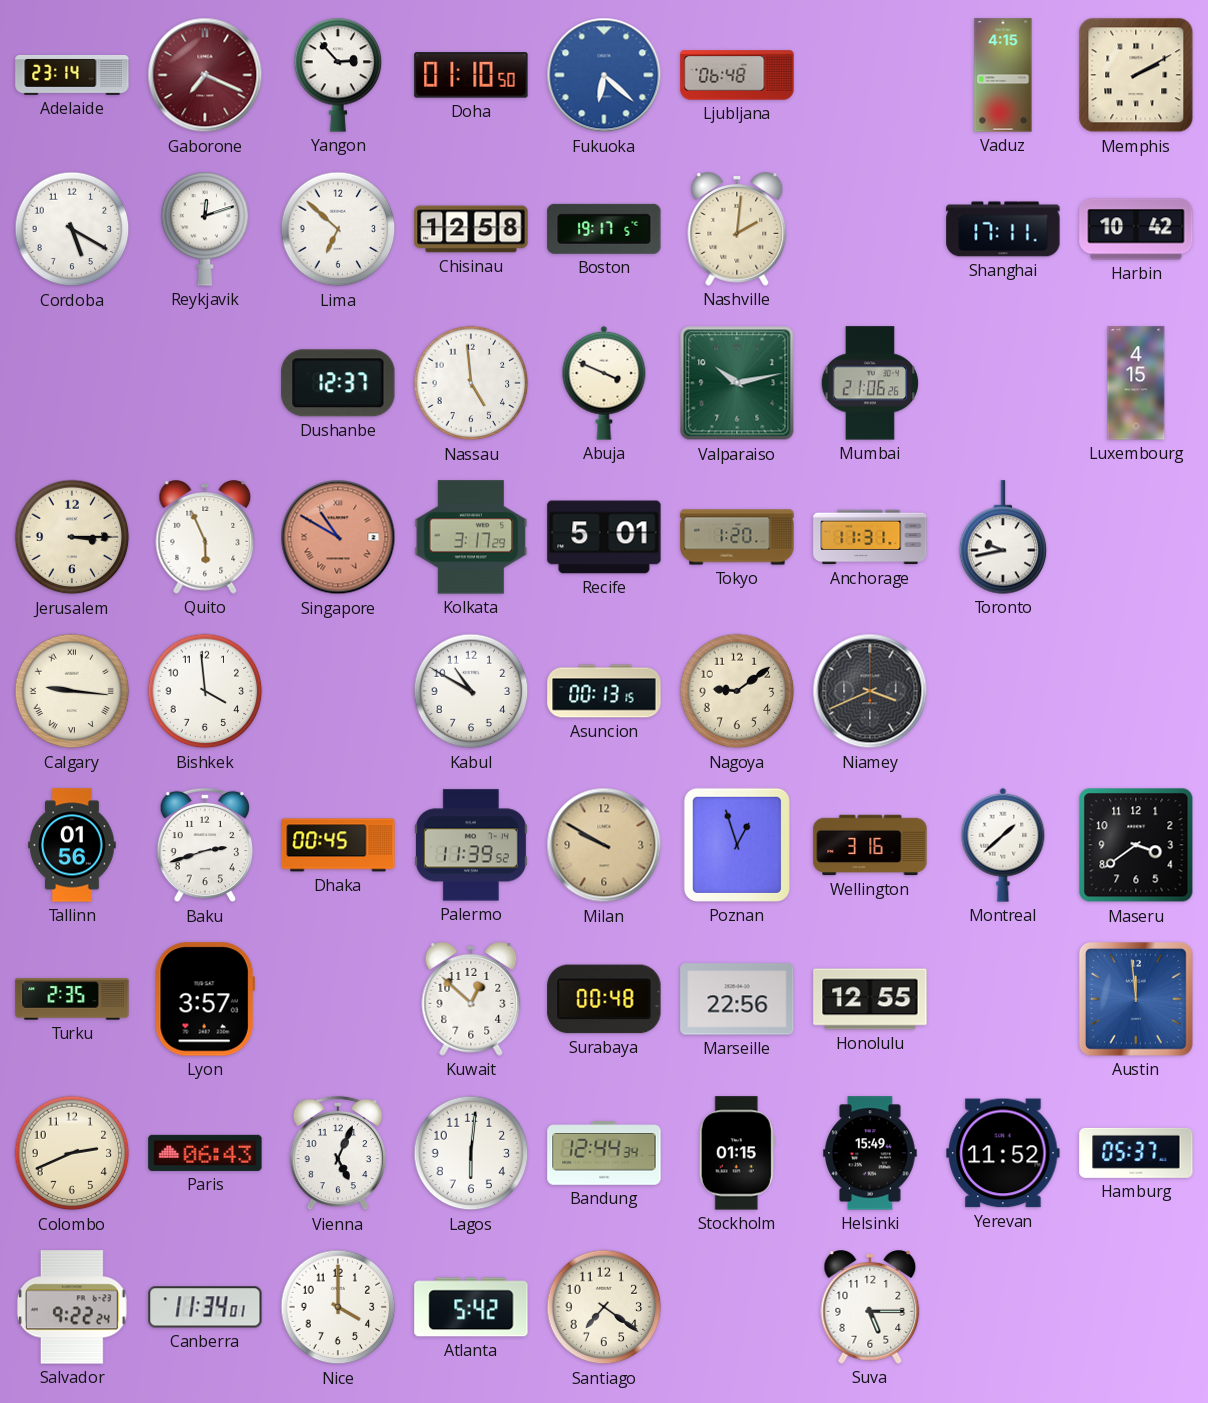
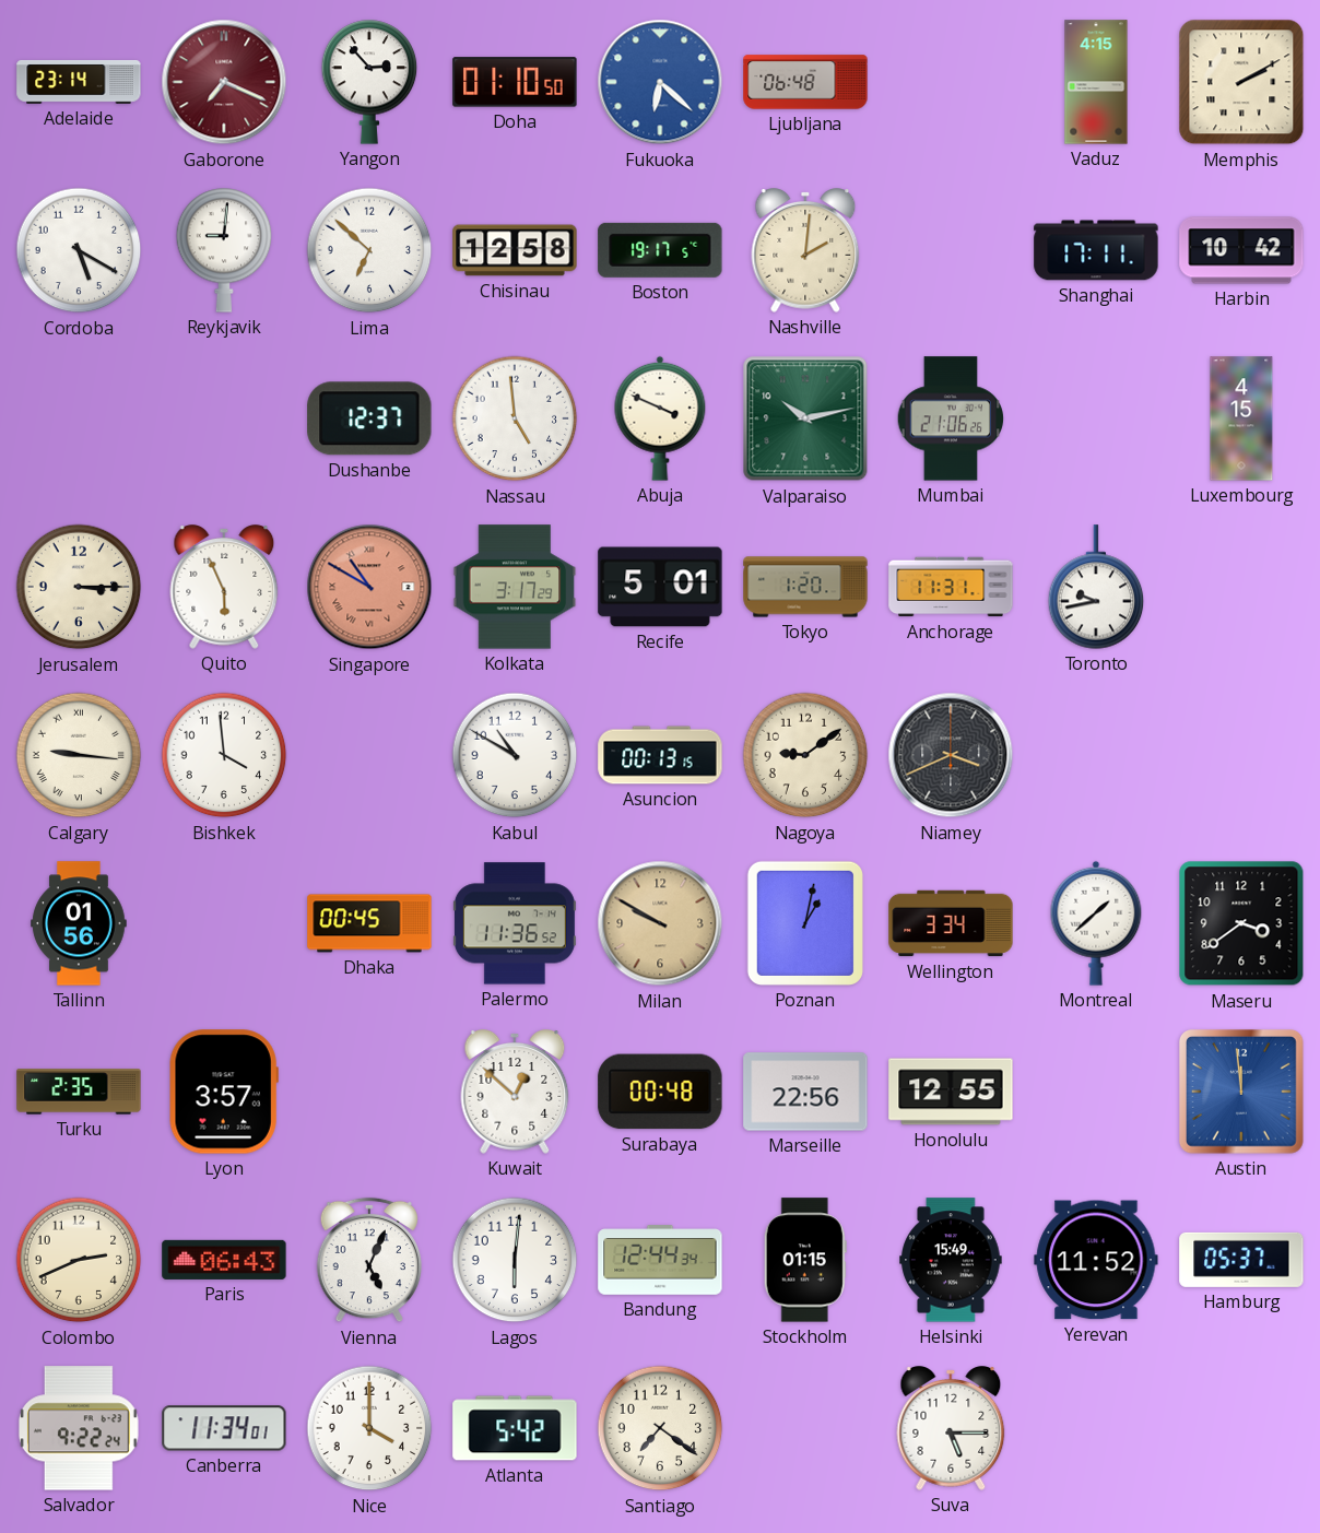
Reykjavik: 12:12 -> 9:01
Baku: 2:42 -> none
Palermo: 11:39 -> 11:36
Poznan: 12:57 -> 1:02
Wellington: 3:16 -> 3:34
